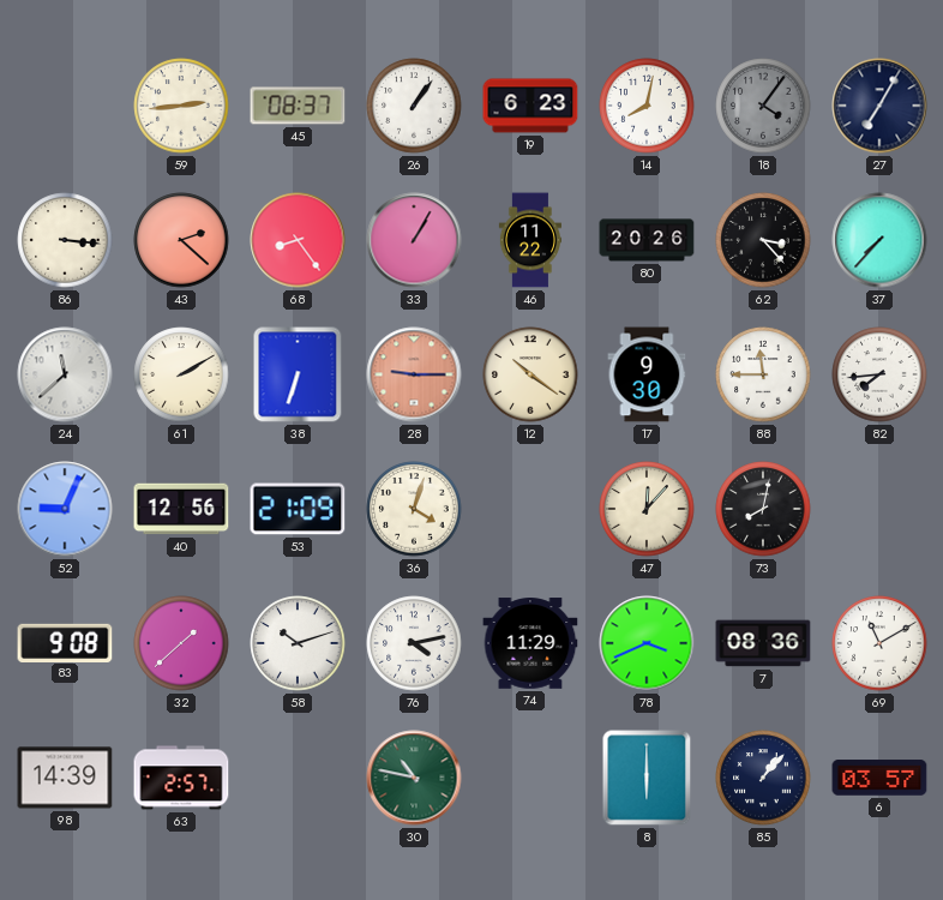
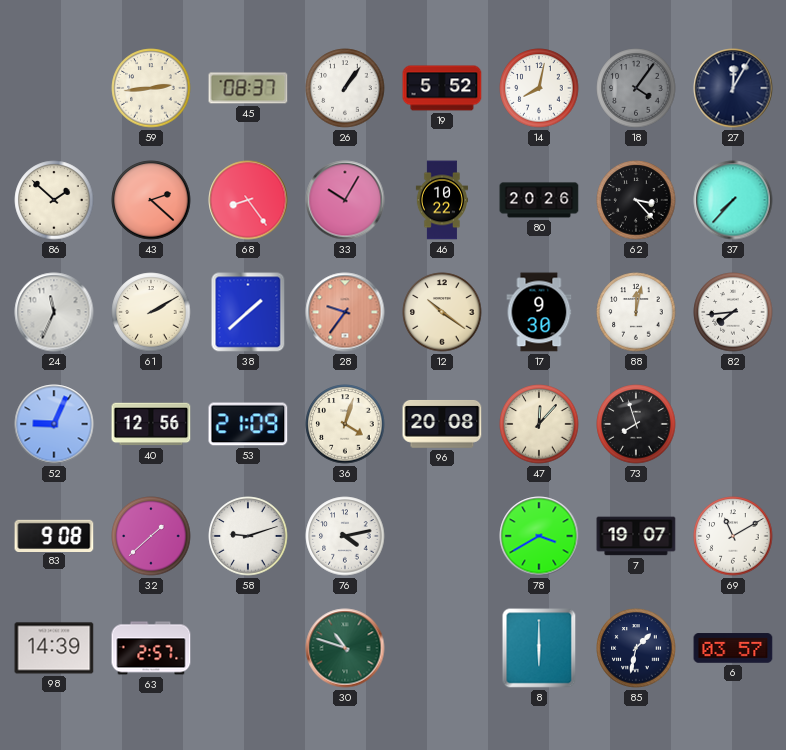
19: 6:23 -> 5:52
27: 7:05 -> 12:05
86: 3:16 -> 1:52
33: 1:05 -> 10:05
46: 11:22 -> 10:22
24: 11:38 -> 11:34
38: 6:33 -> 1:38
28: 9:15 -> 9:36
88: 11:45 -> 12:02
96: none -> 20:08
73: 8:02 -> 7:57
58: 10:12 -> 9:12
74: 11:29 -> none
78: 3:41 -> 3:40
7: 08:36 -> 19:07
30: 10:47 -> 10:48
85: 1:07 -> 1:32
